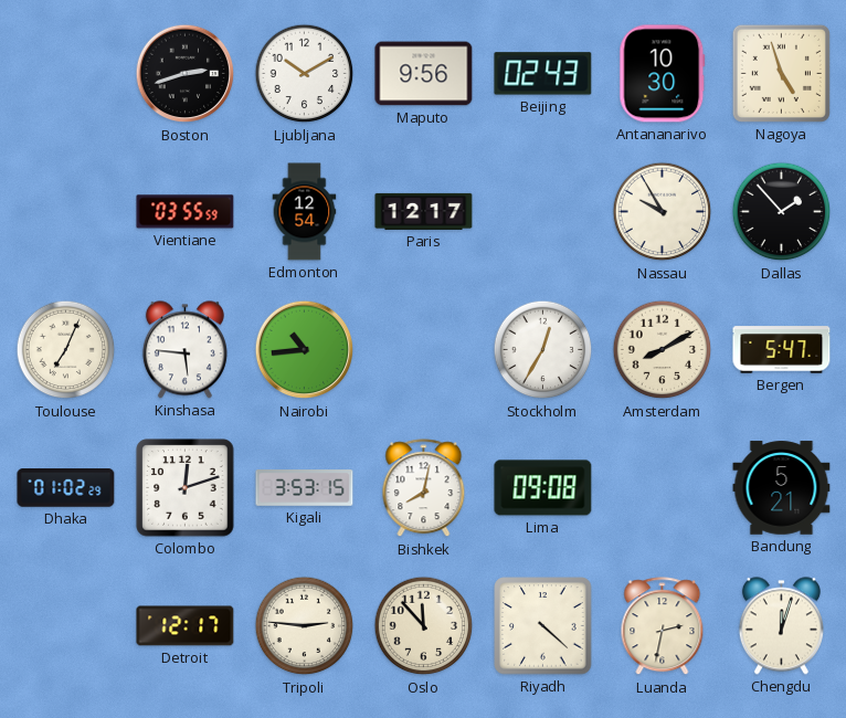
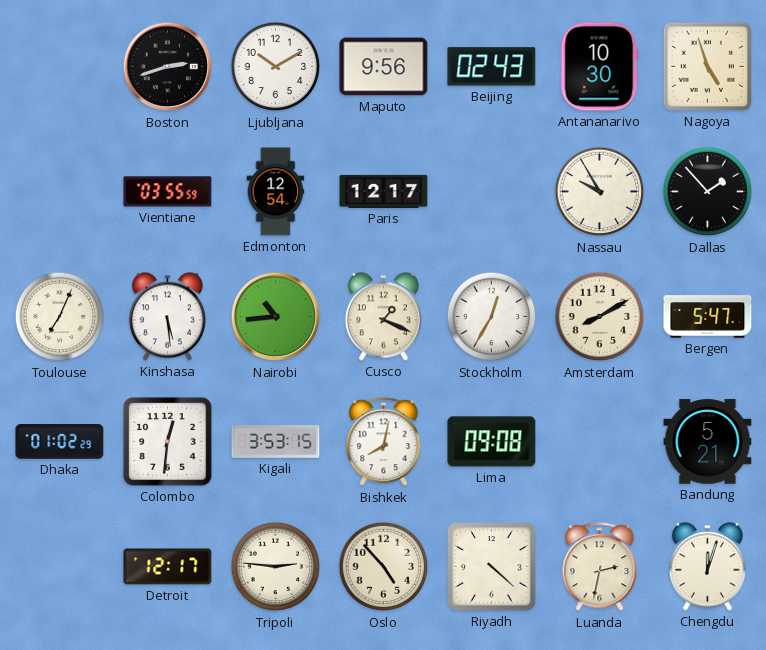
Kinshasa: 5:46 -> 5:29
Cusco: none -> 1:19
Colombo: 12:12 -> 12:31
Oslo: 11:53 -> 4:53
